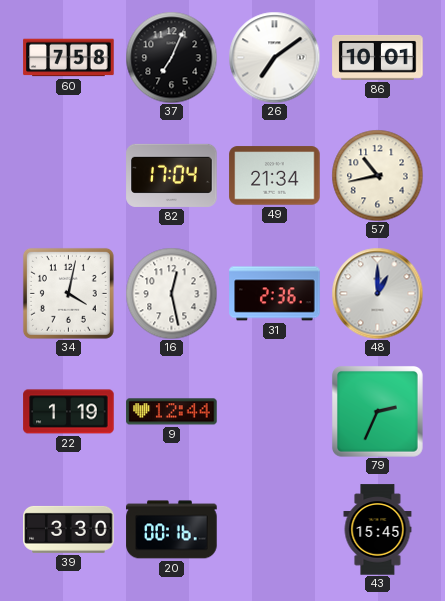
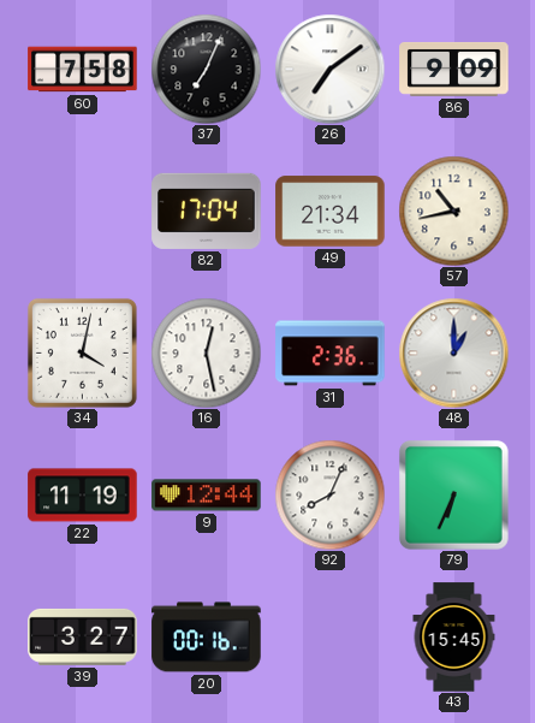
86: 10:01 -> 9:09
22: 1:19 -> 11:19
92: none -> 8:04
79: 2:34 -> 6:34
39: 3:30 -> 3:27
